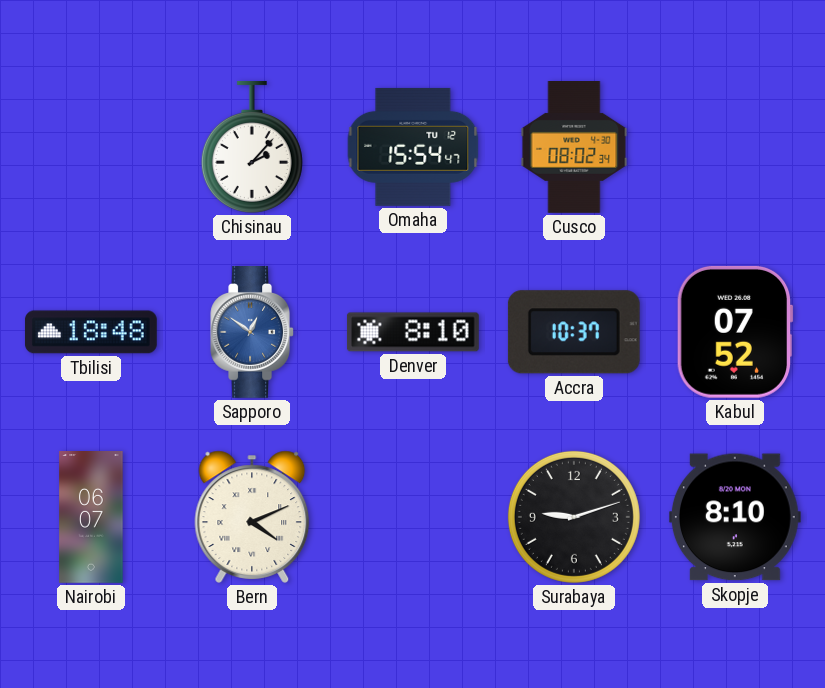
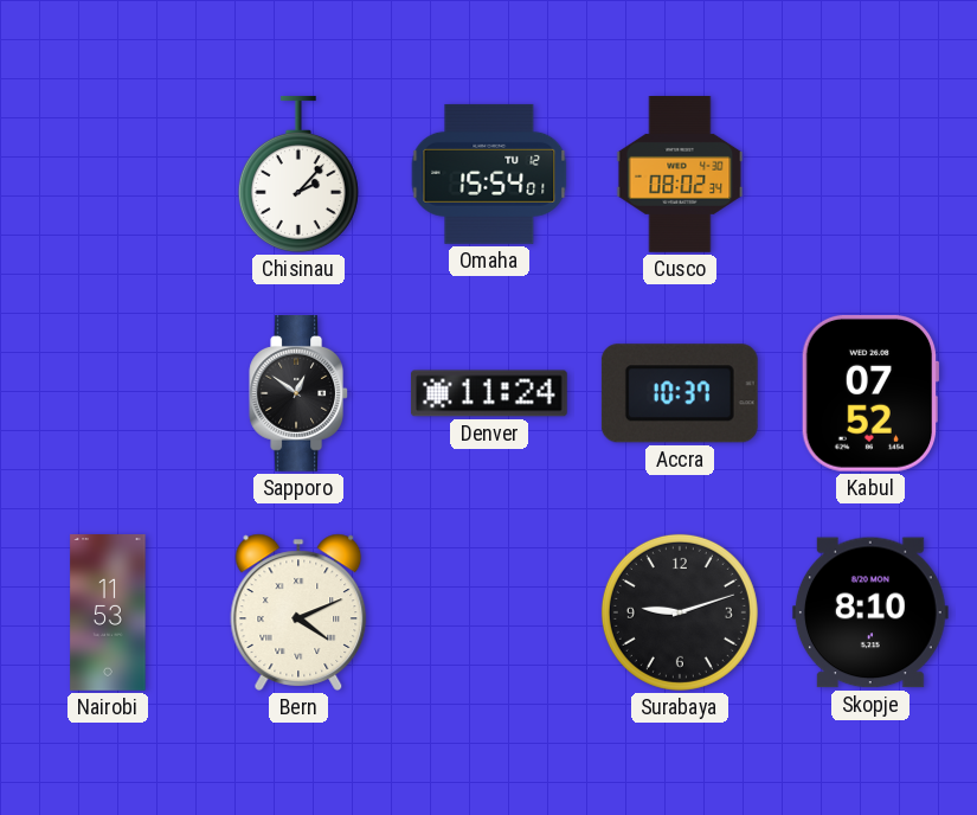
Omaha: 15:54:47 -> 15:54:01
Tbilisi: 18:48 -> none
Sapporo dial: blue -> black
Denver: 8:10 -> 11:24
Nairobi: 06:07 -> 11:53
